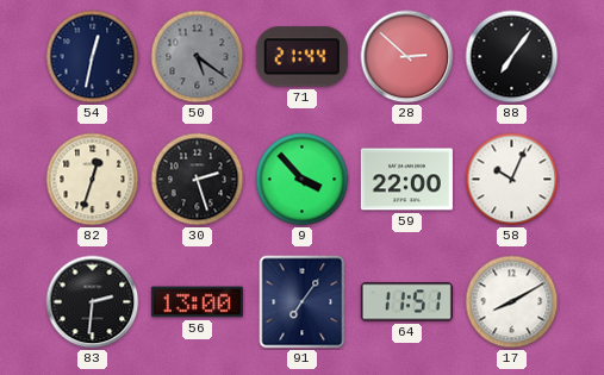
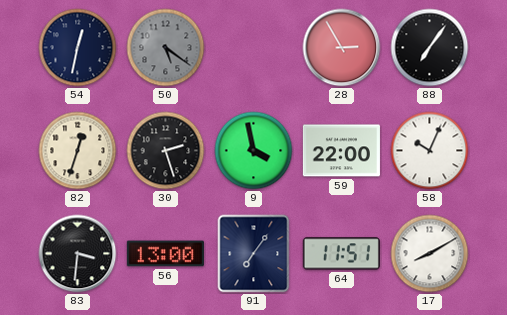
71: 21:44 -> none
28: 2:52 -> 2:55
9: 3:53 -> 3:58
83: 2:31 -> 3:31
